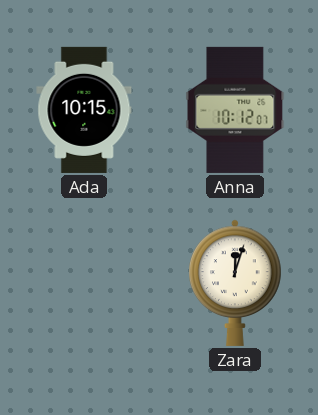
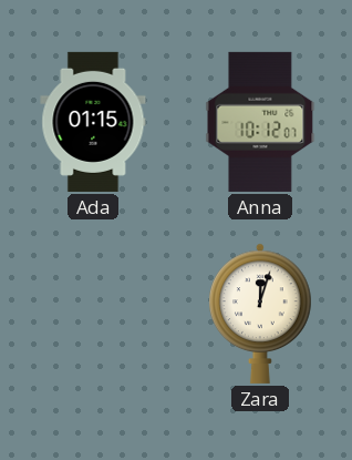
Ada: 10:15 -> 01:15
